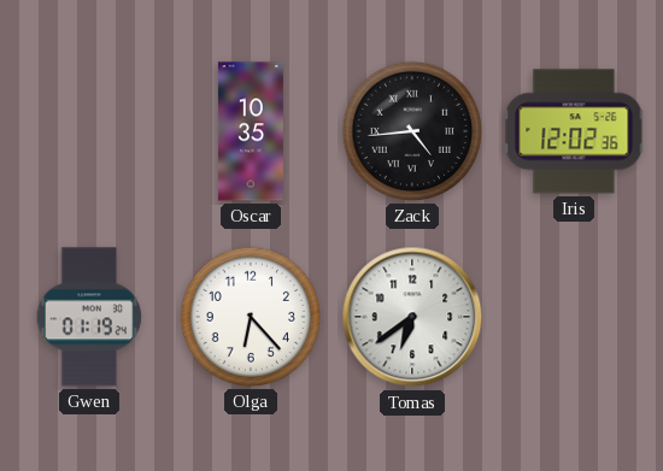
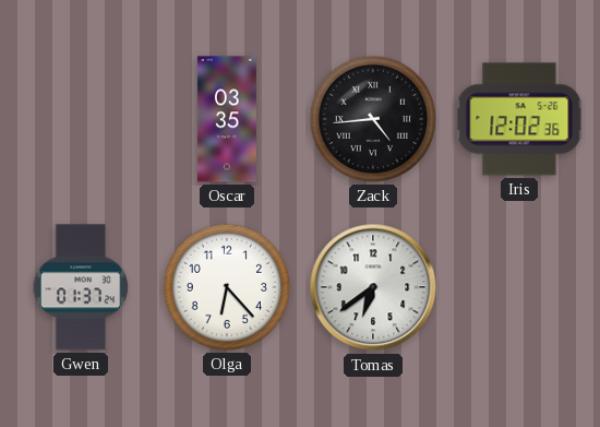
Oscar: 10:35 -> 03:35
Gwen: 01:19 -> 01:37
